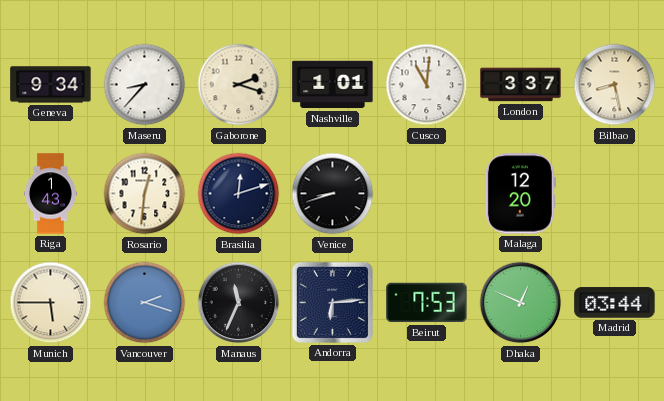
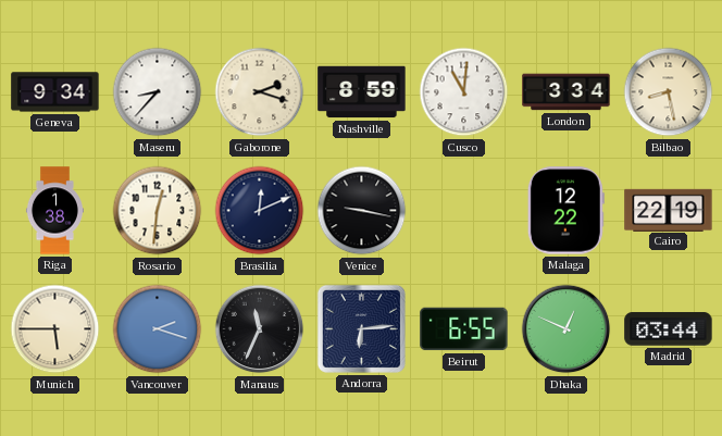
Nashville: 1:01 -> 8:59
London: 3:37 -> 3:34
Riga: 1:43 -> 1:38
Brasilia: 12:12 -> 12:11
Venice: 8:42 -> 9:17
Malaga: 12:20 -> 12:22
Cairo: none -> 22:19
Beirut: 7:53 -> 6:55
